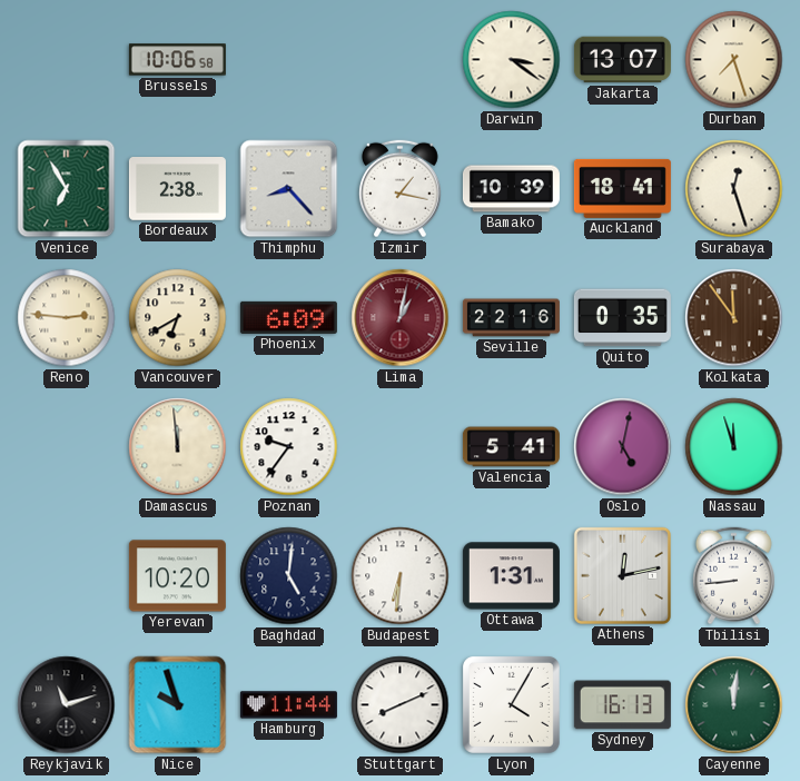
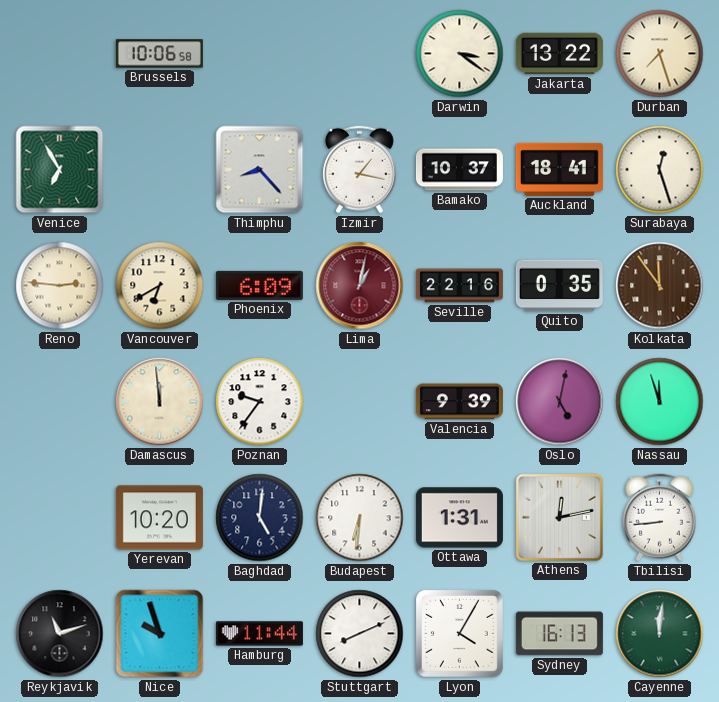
Jakarta: 13:07 -> 13:22
Bordeaux: 2:38 -> none
Bamako: 10:39 -> 10:37
Valencia: 5:41 -> 9:39
